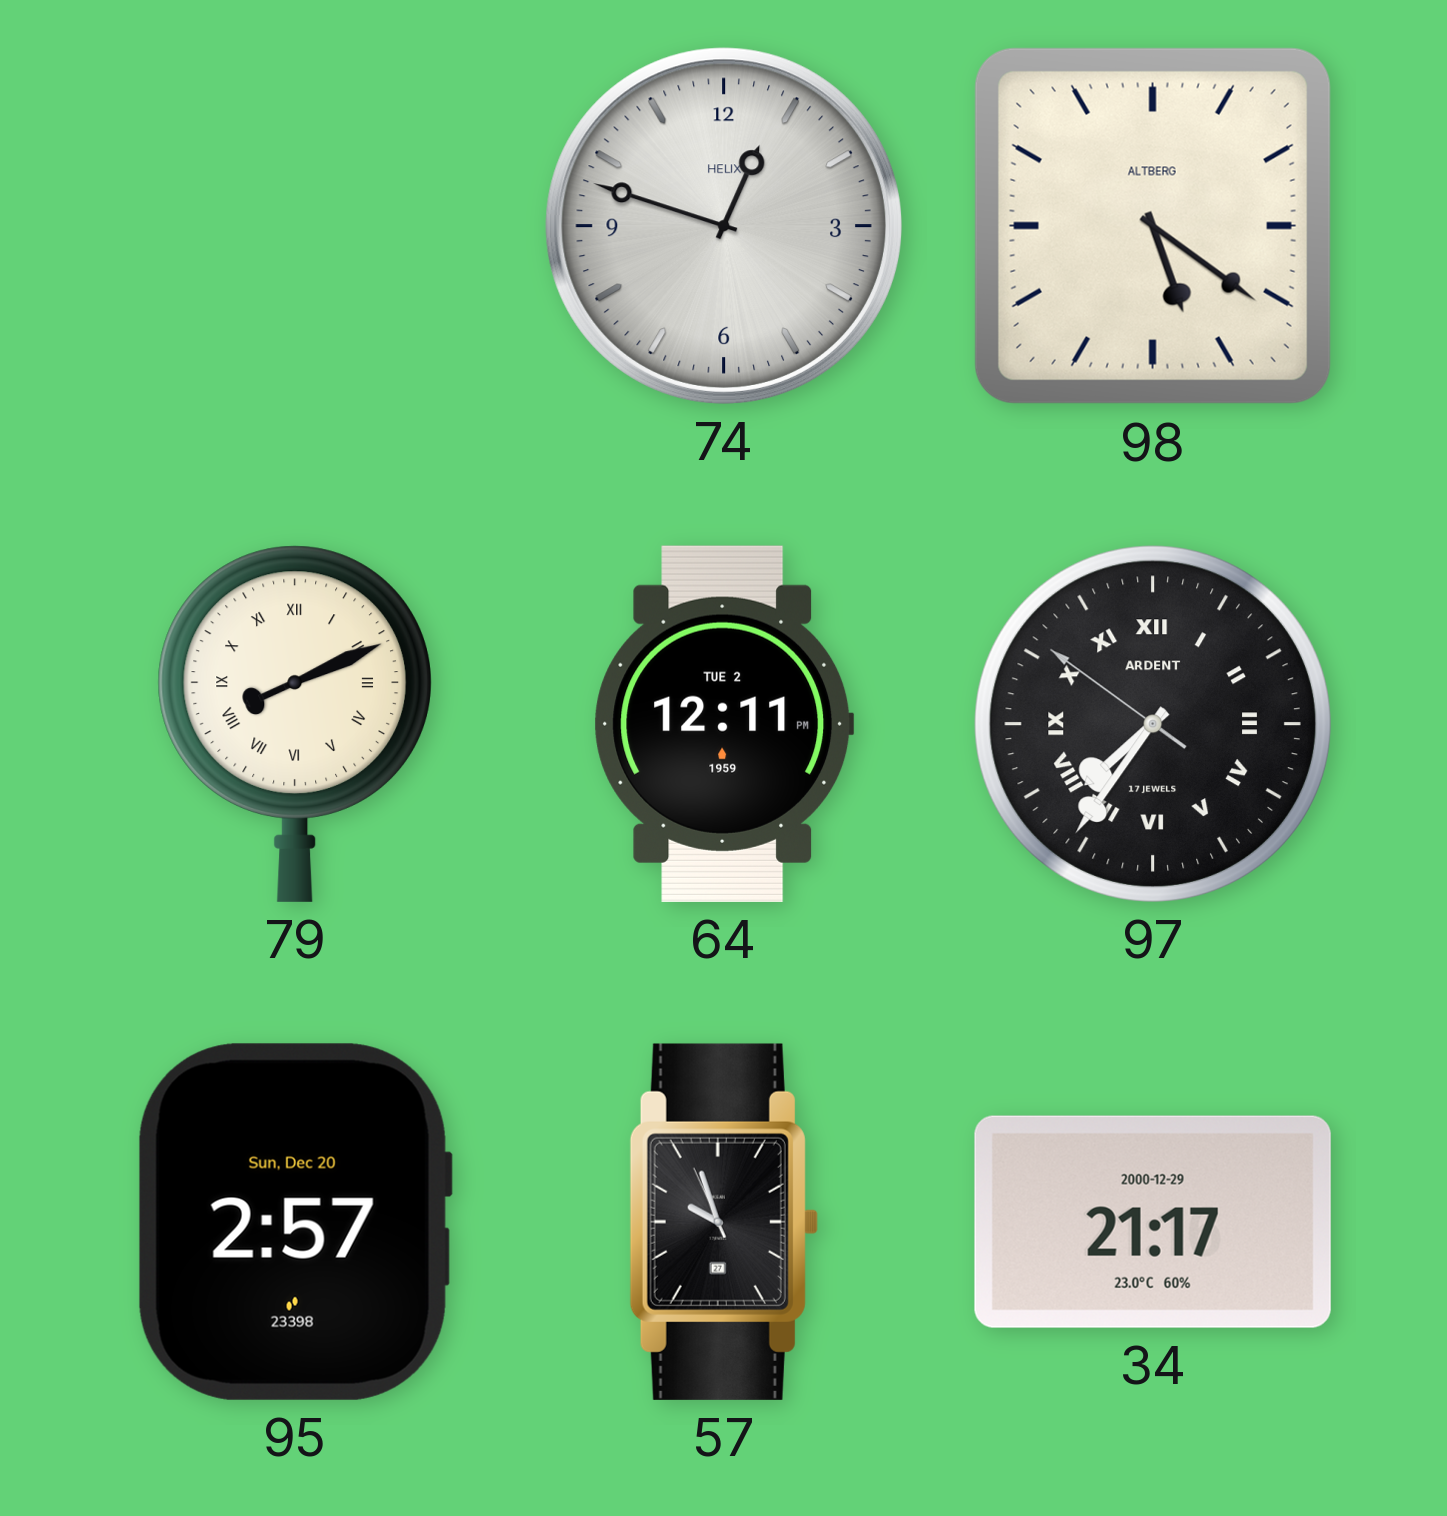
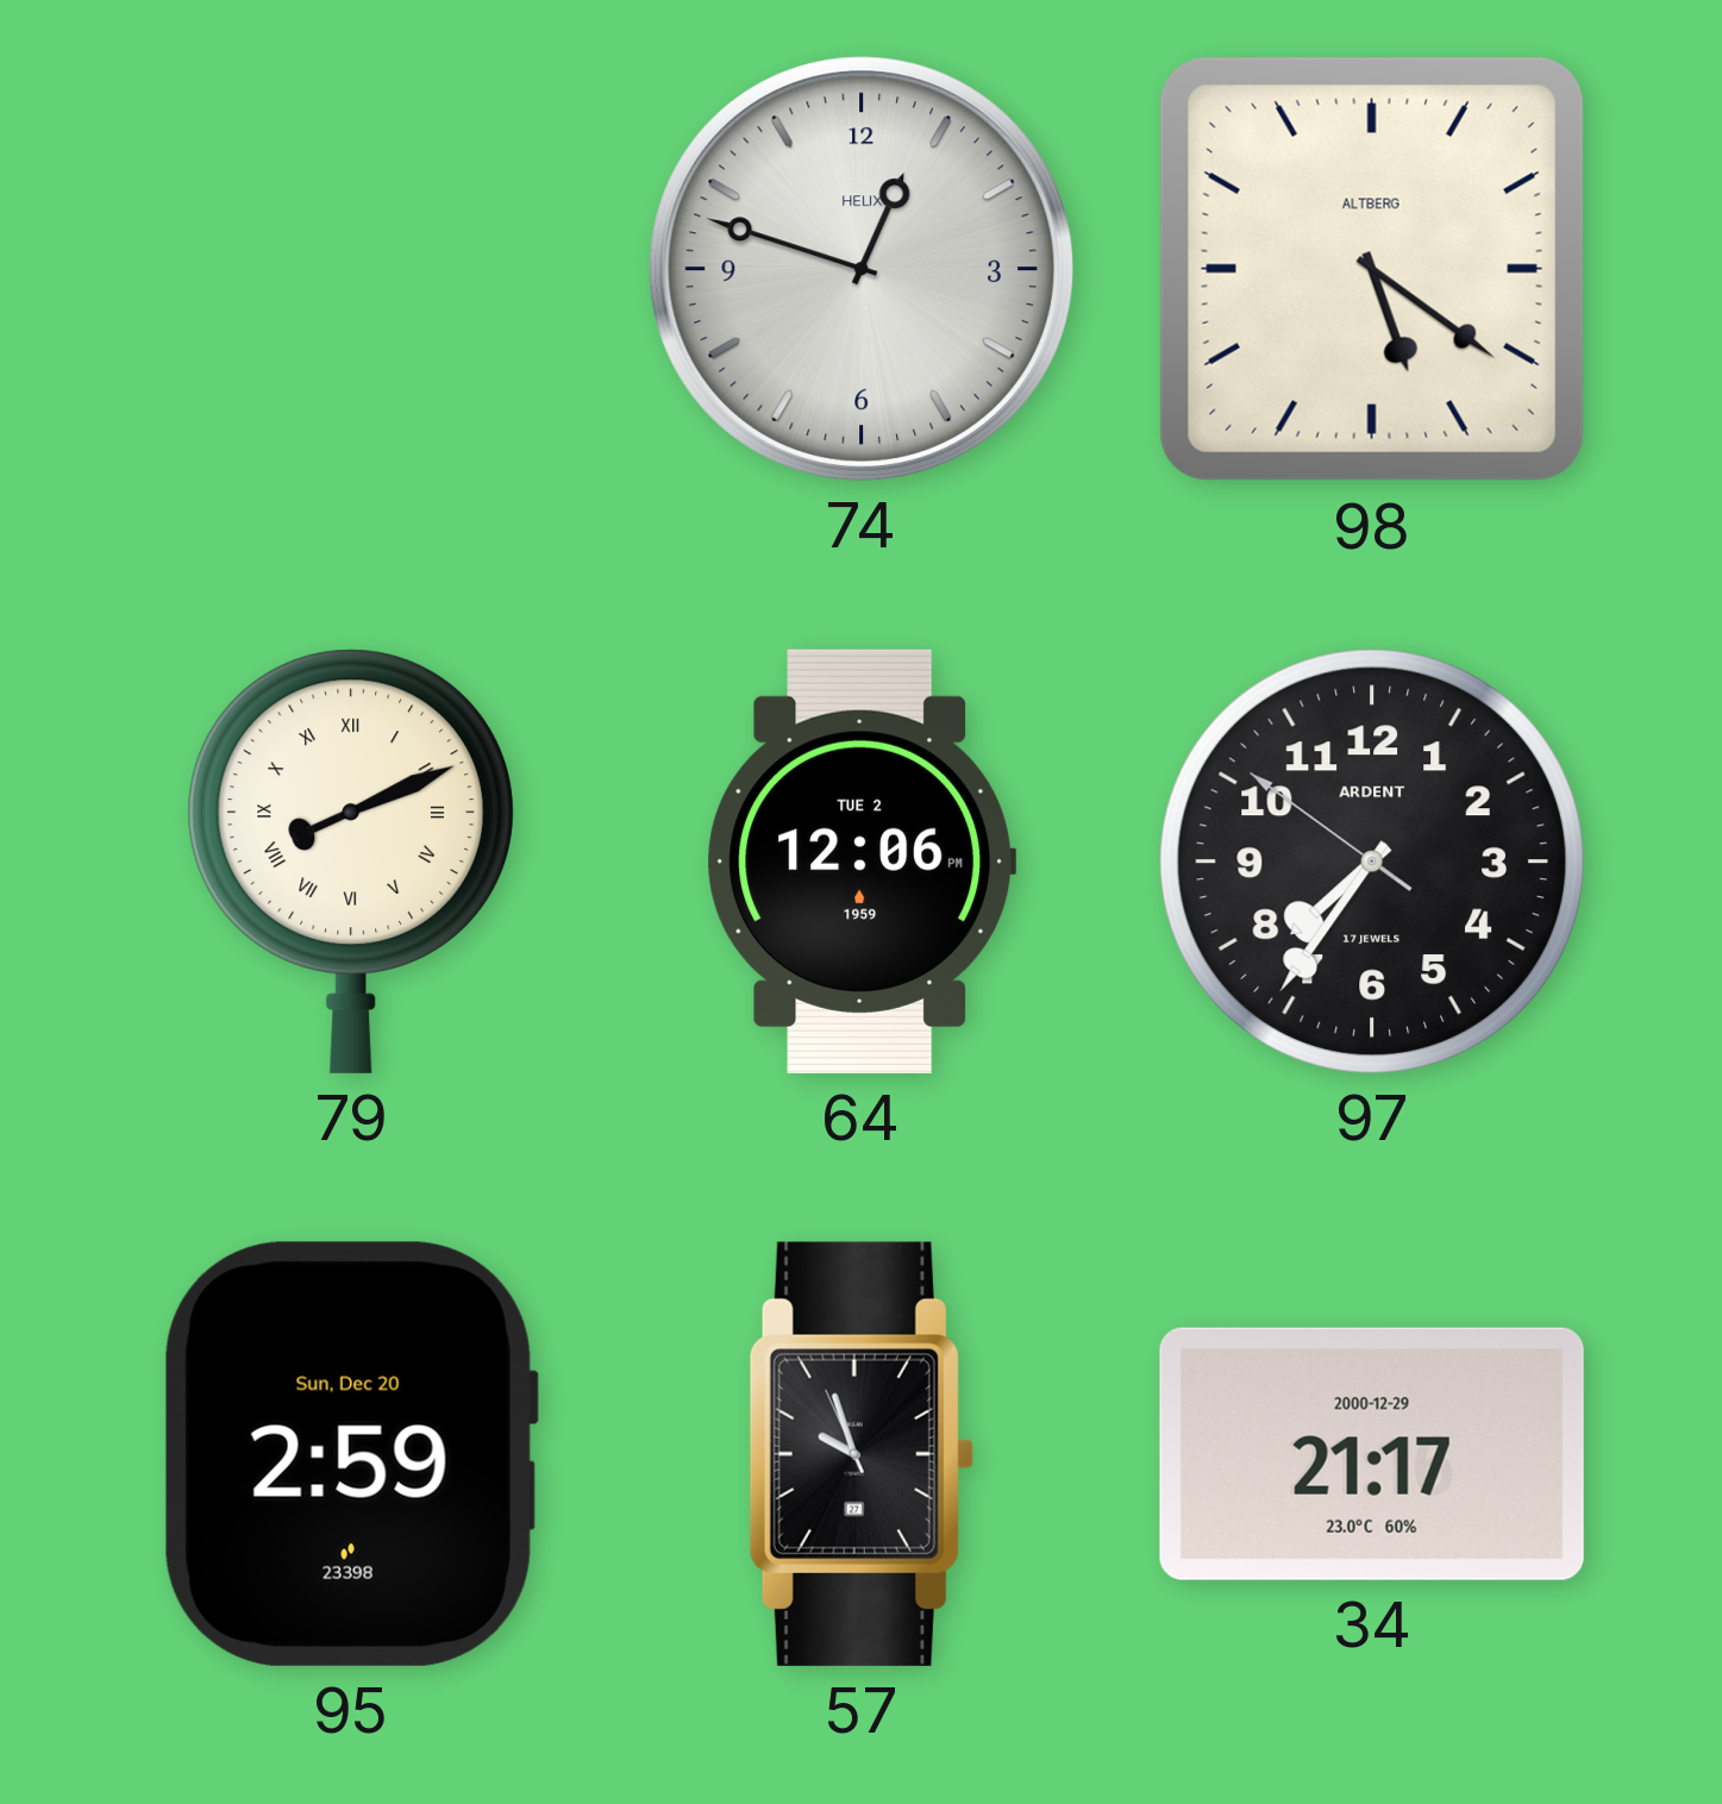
64: 12:11 -> 12:06
97 numerals: Roman -> Arabic
95: 2:57 -> 2:59
